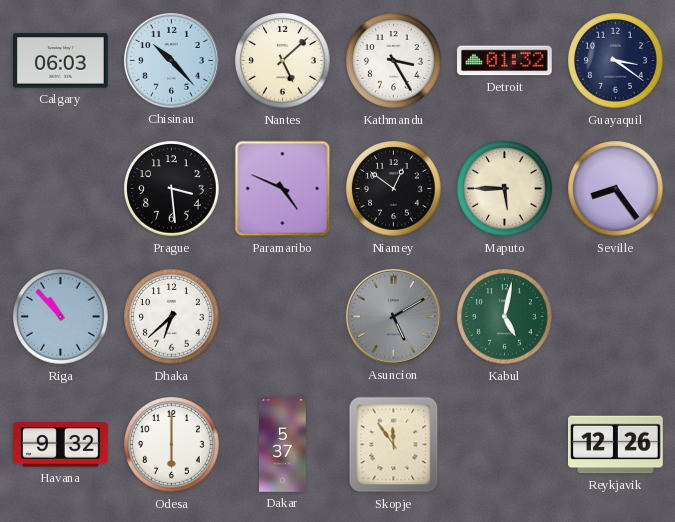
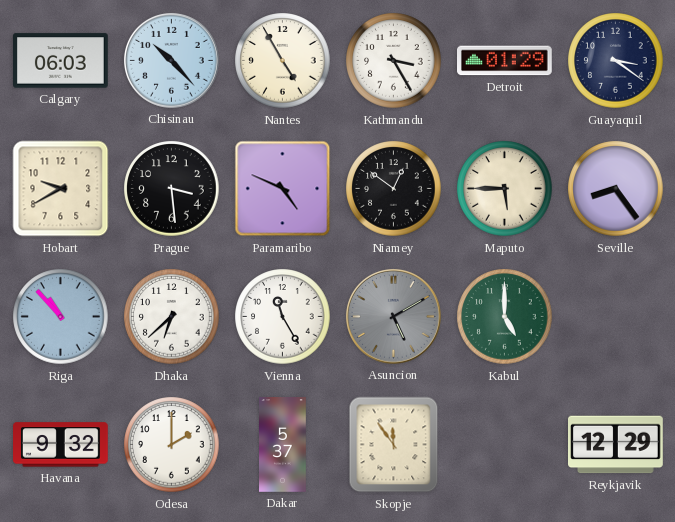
Nantes: 5:08 -> 4:55
Detroit: 01:32 -> 01:29
Hobart: none -> 9:40
Vienna: none -> 11:25
Kabul: 5:02 -> 5:00
Odesa: 6:00 -> 2:00
Reykjavik: 12:26 -> 12:29
